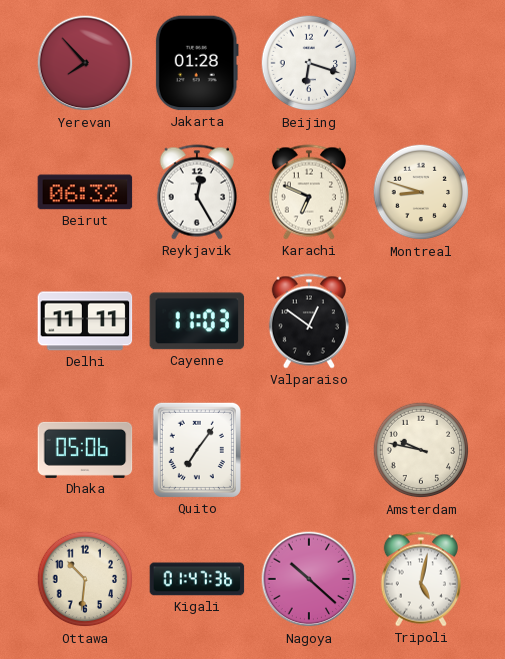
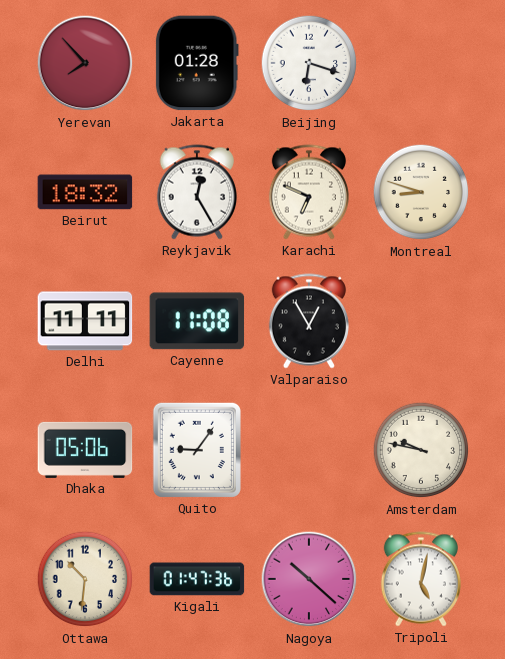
Beirut: 06:32 -> 18:32
Cayenne: 11:03 -> 11:08
Valparaiso: 12:51 -> 12:55
Quito: 7:06 -> 9:06
